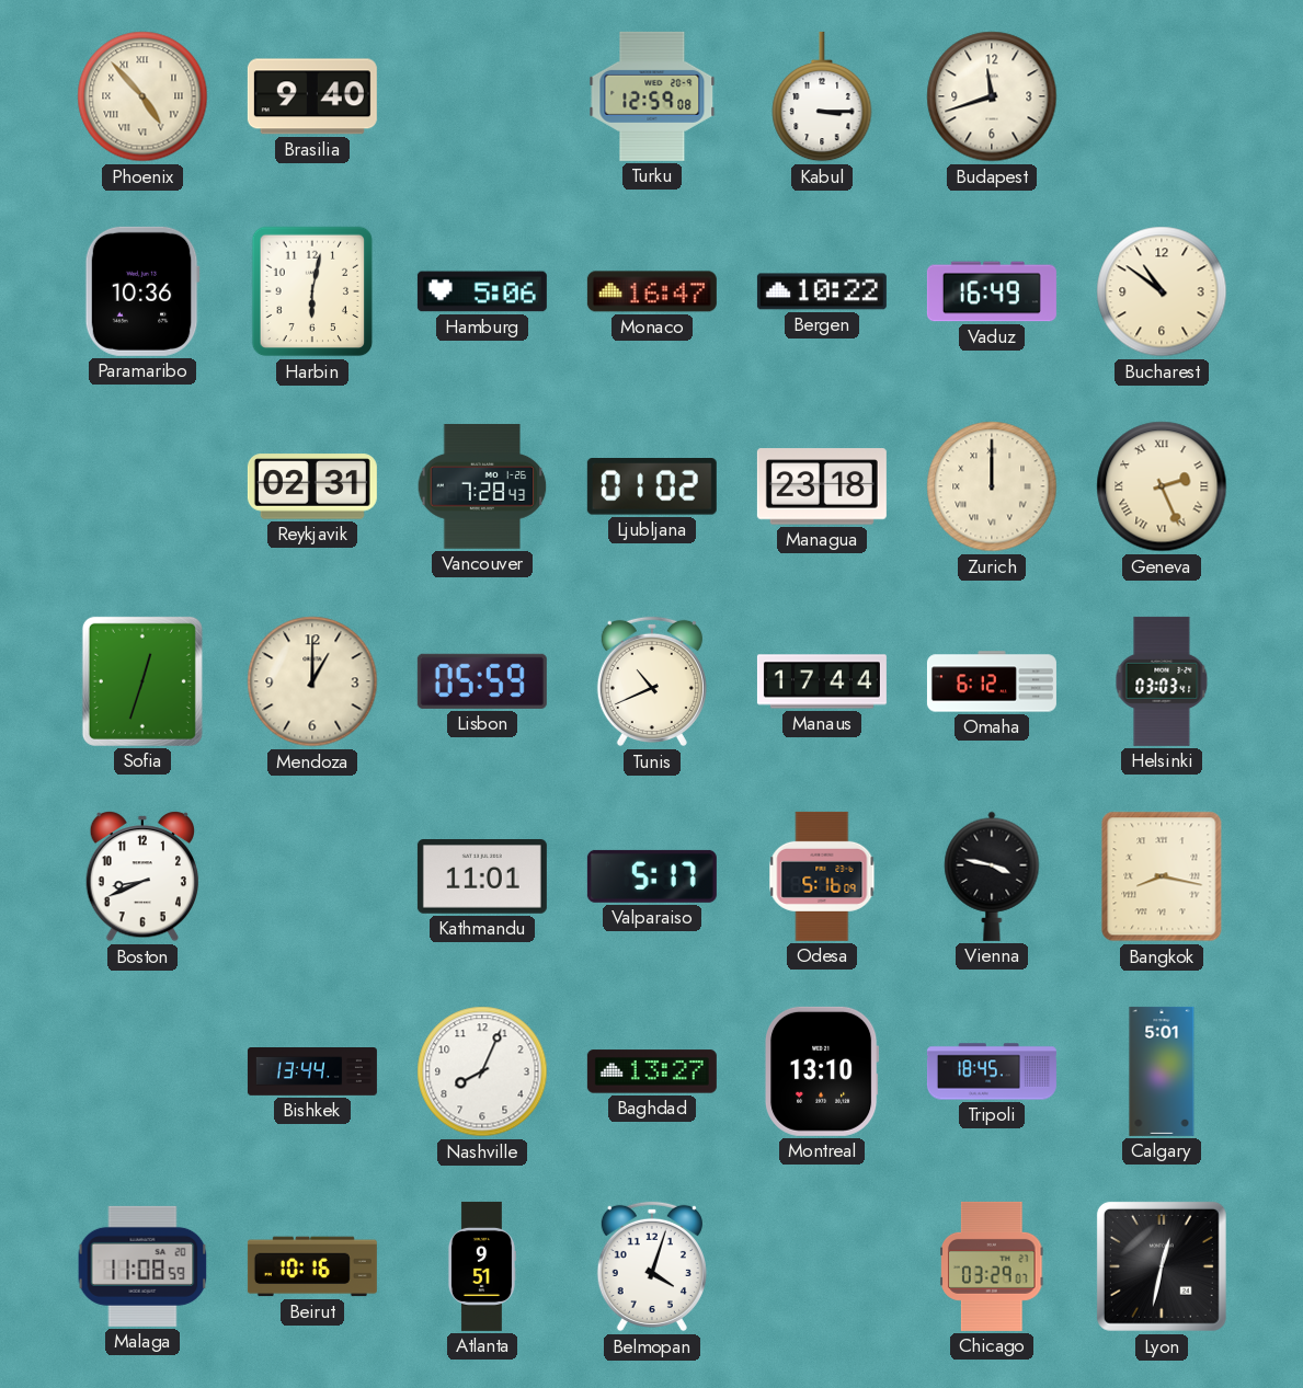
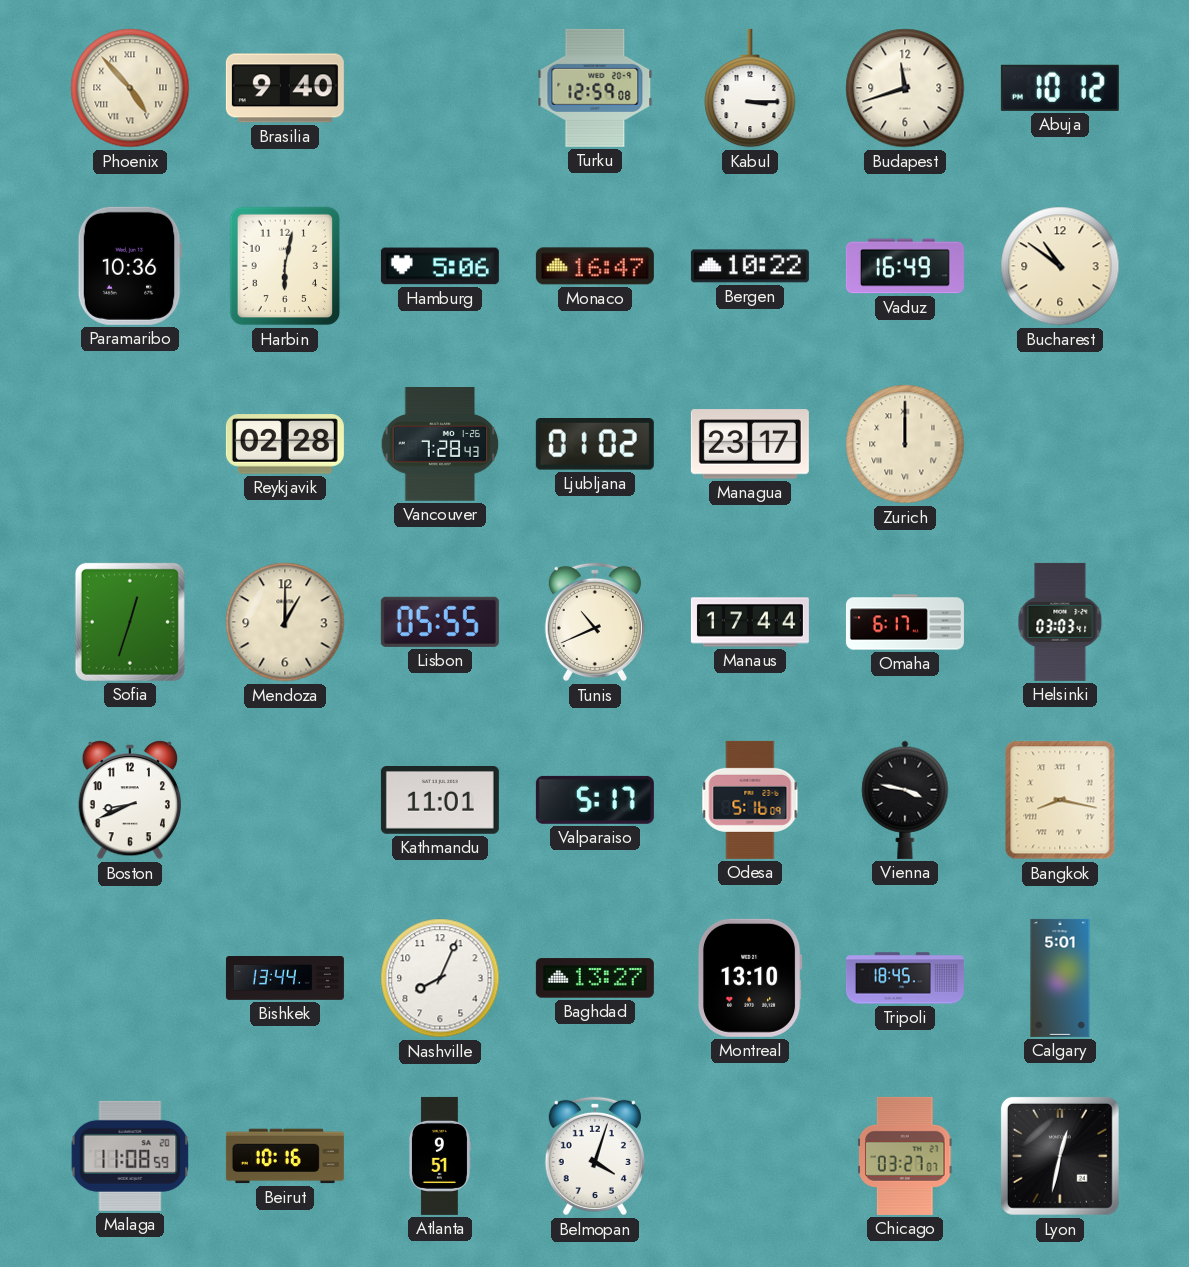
Abuja: none -> 10:12
Reykjavik: 02:31 -> 02:28
Managua: 23:18 -> 23:17
Geneva: 2:26 -> none
Lisbon: 05:59 -> 05:55
Omaha: 6:12 -> 6:17
Chicago: 03:29 -> 03:27
